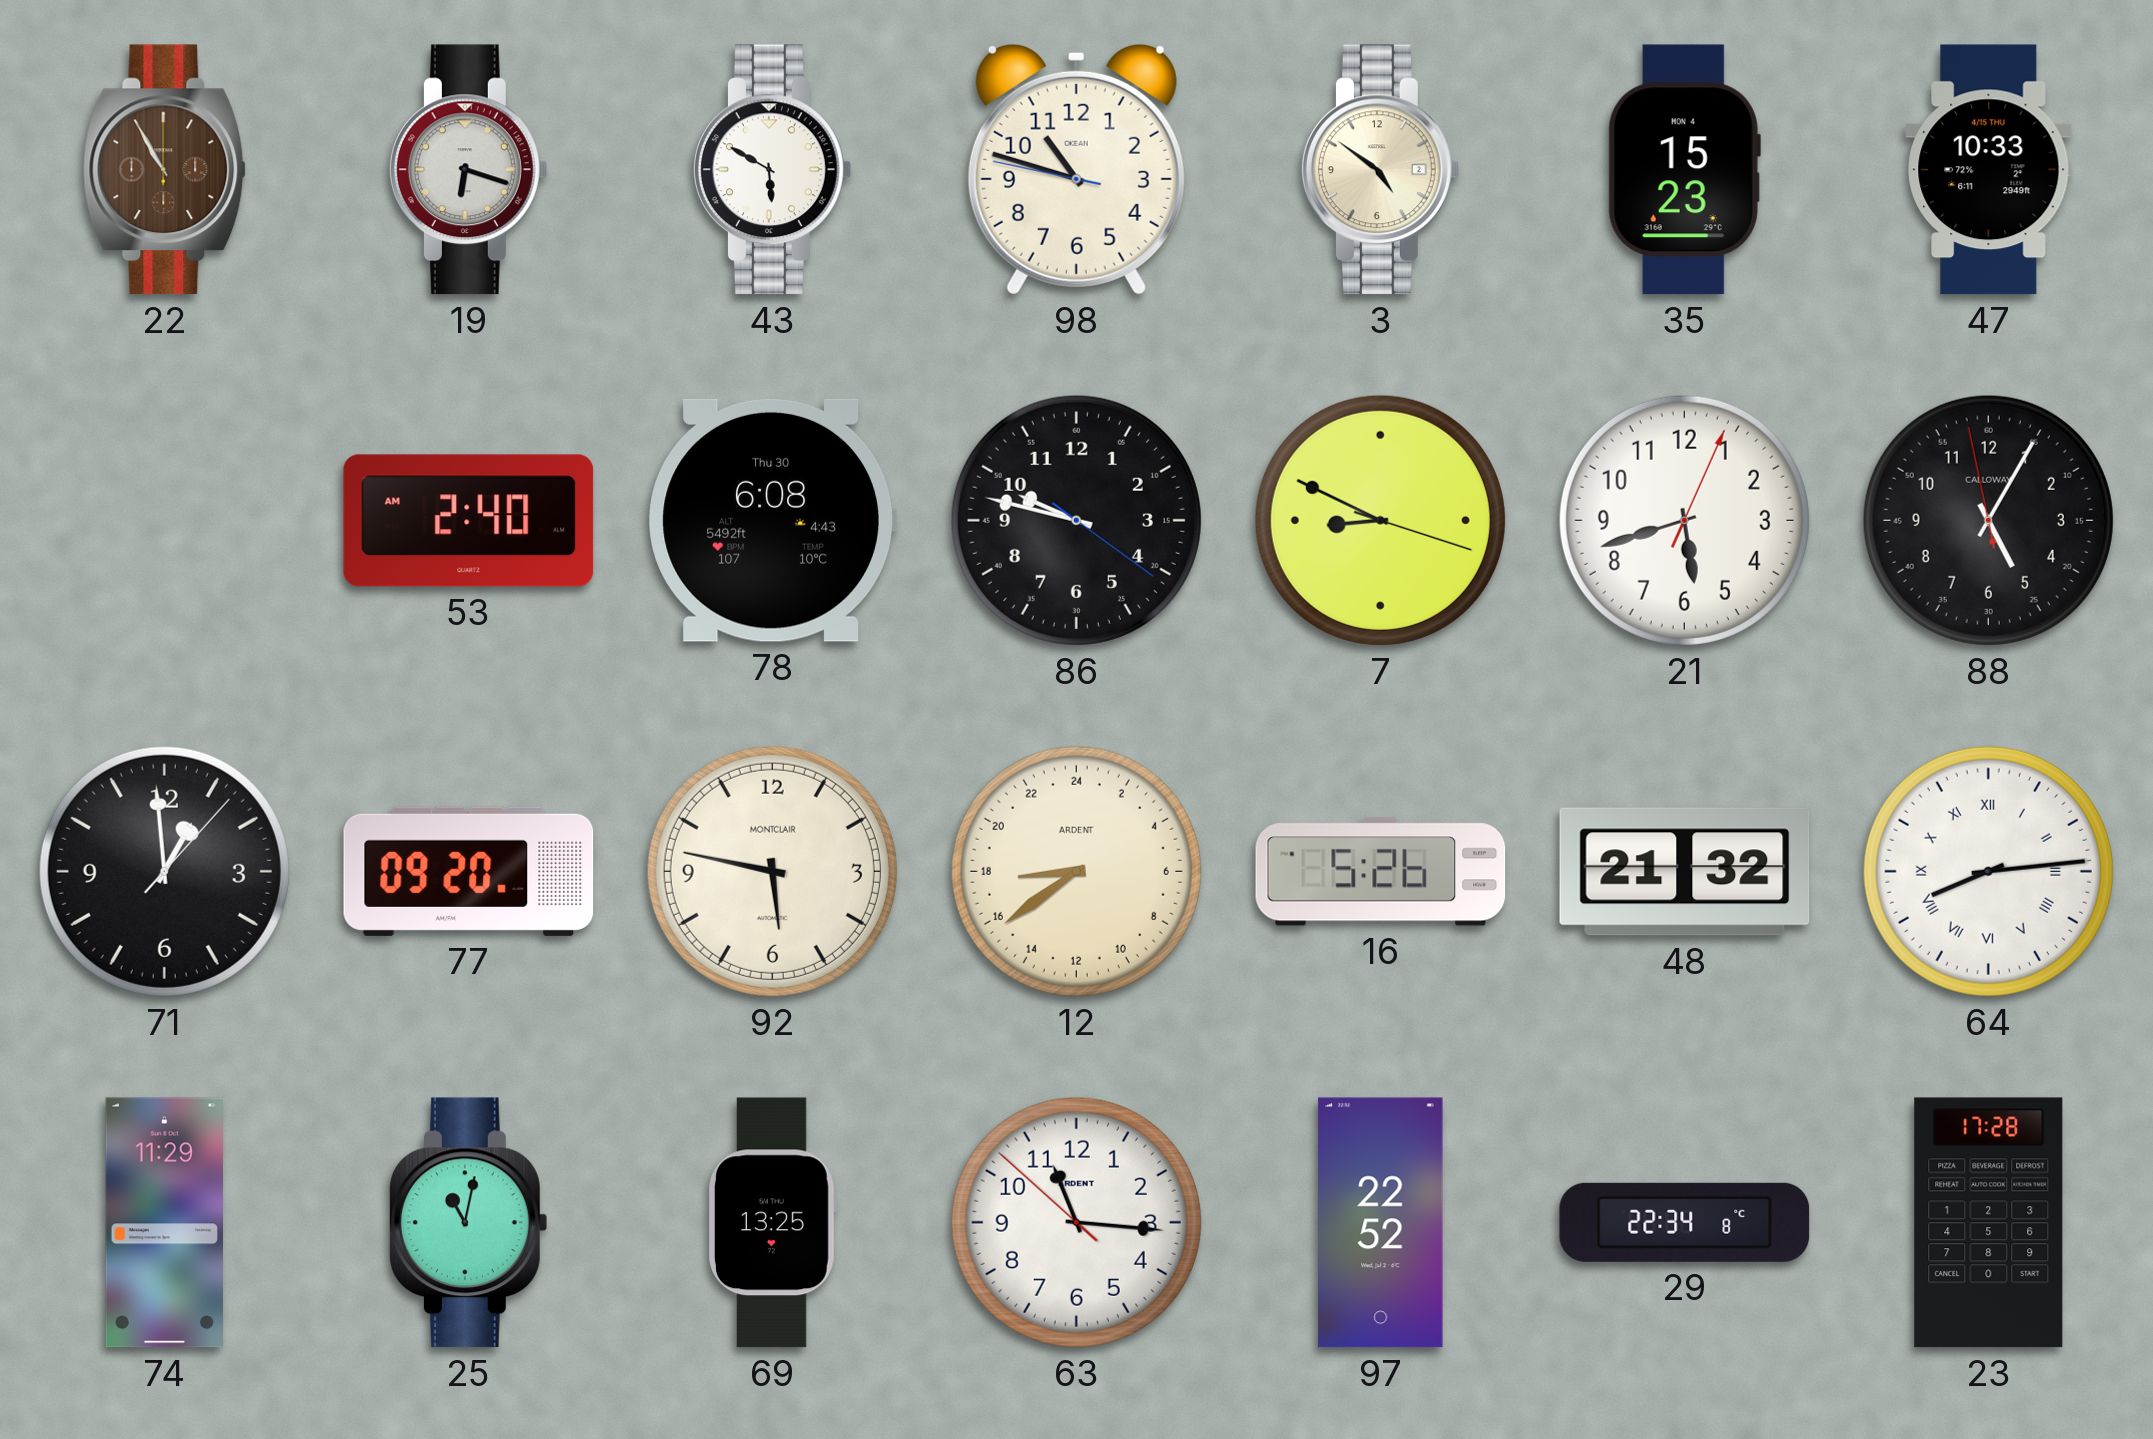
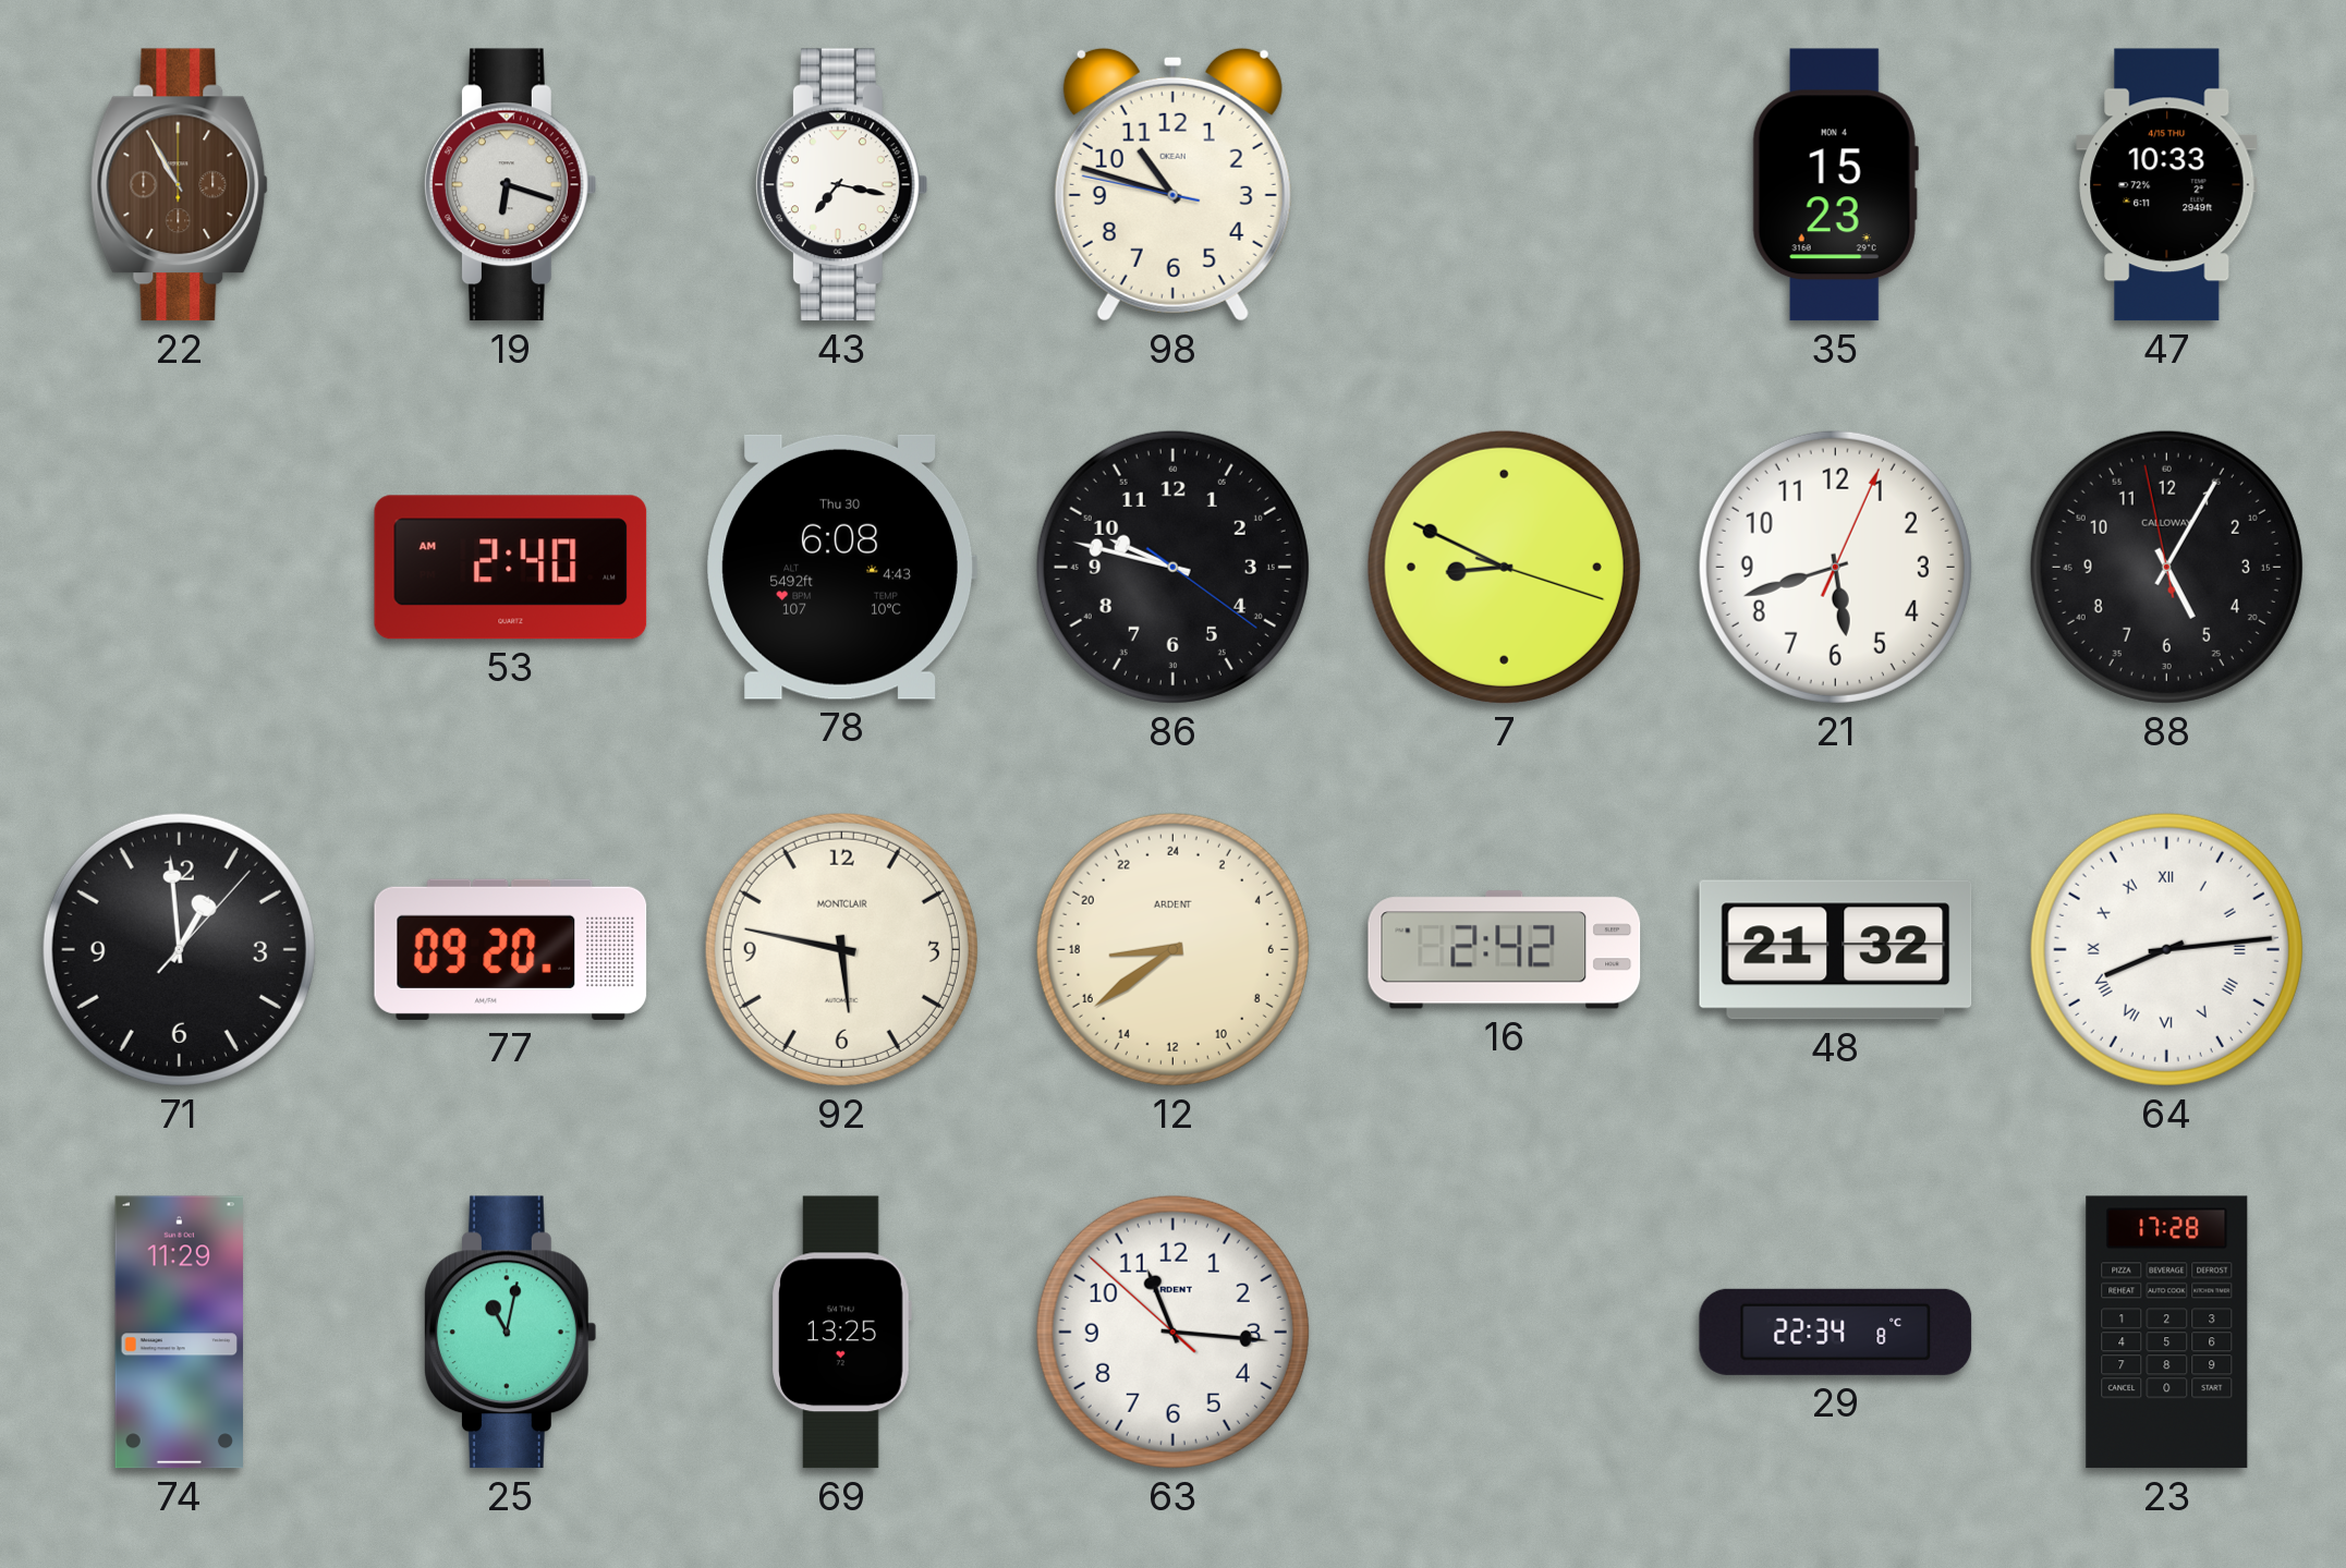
43: 5:50 -> 7:17
3: 4:51 -> none
16: 5:26 -> 2:42
97: 22:52 -> none
